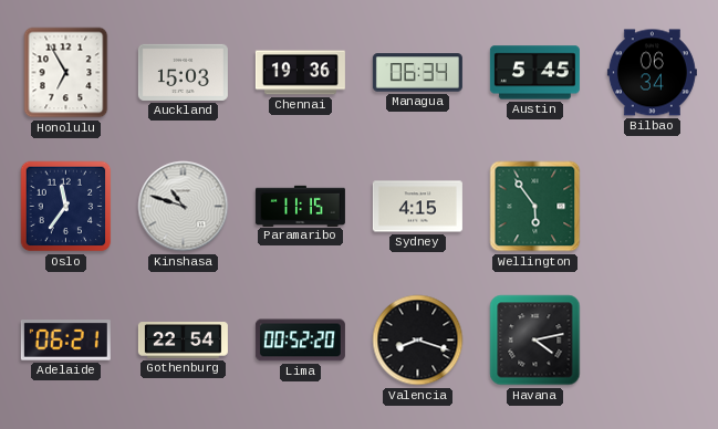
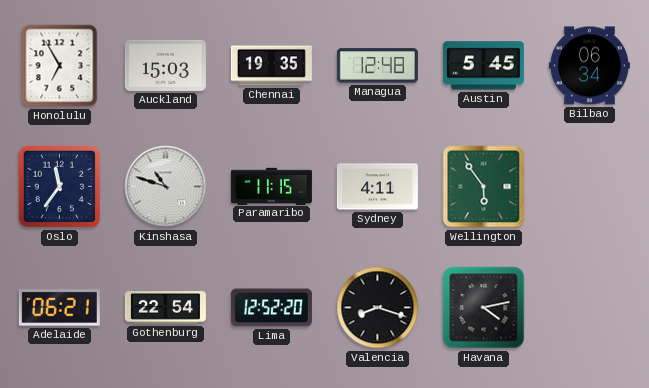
Chennai: 19:36 -> 19:35
Managua: 06:34 -> 12:48
Sydney: 4:15 -> 4:11
Lima: 00:52 -> 12:52
